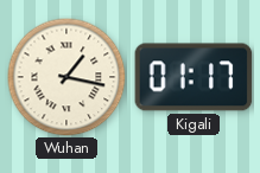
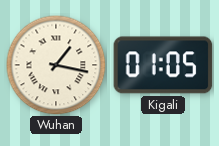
Kigali: 01:17 -> 01:05
